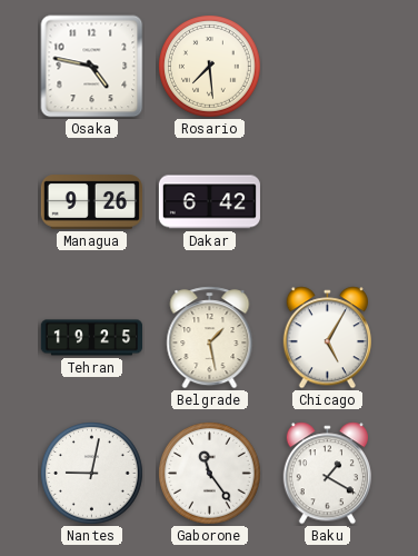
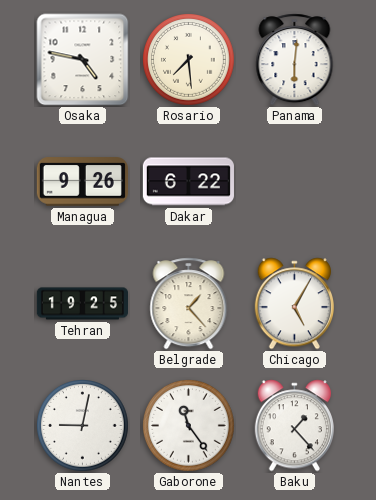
Panama: none -> 6:01
Dakar: 6:42 -> 6:22
Belgrade: 1:28 -> 1:23
Baku: 1:20 -> 1:23
